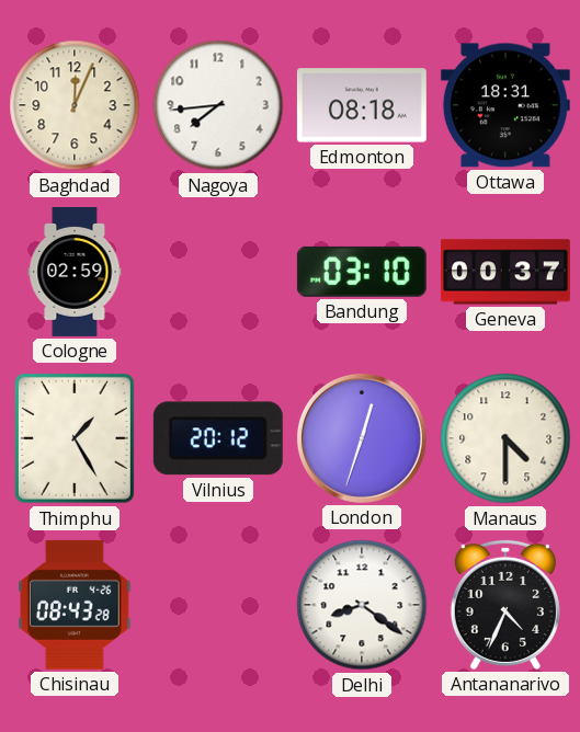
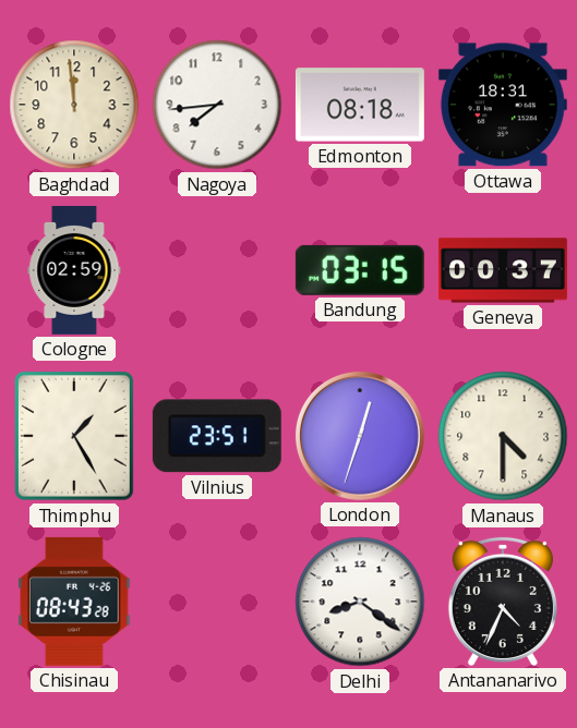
Baghdad: 12:04 -> 11:59
Bandung: 03:10 -> 03:15
Vilnius: 20:12 -> 23:51
